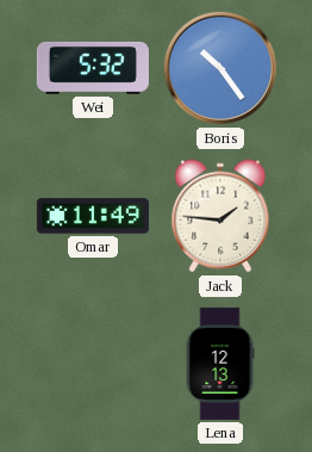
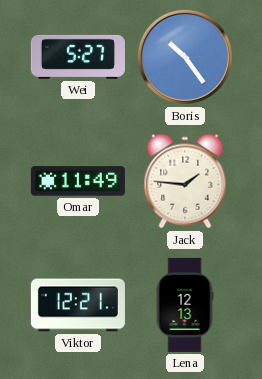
Wei: 5:32 -> 5:27
Viktor: none -> 12:21
